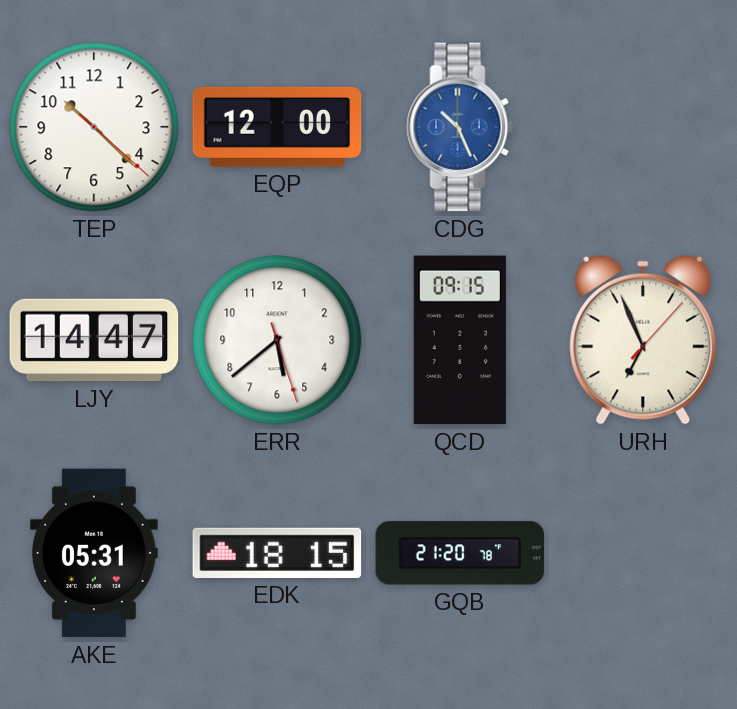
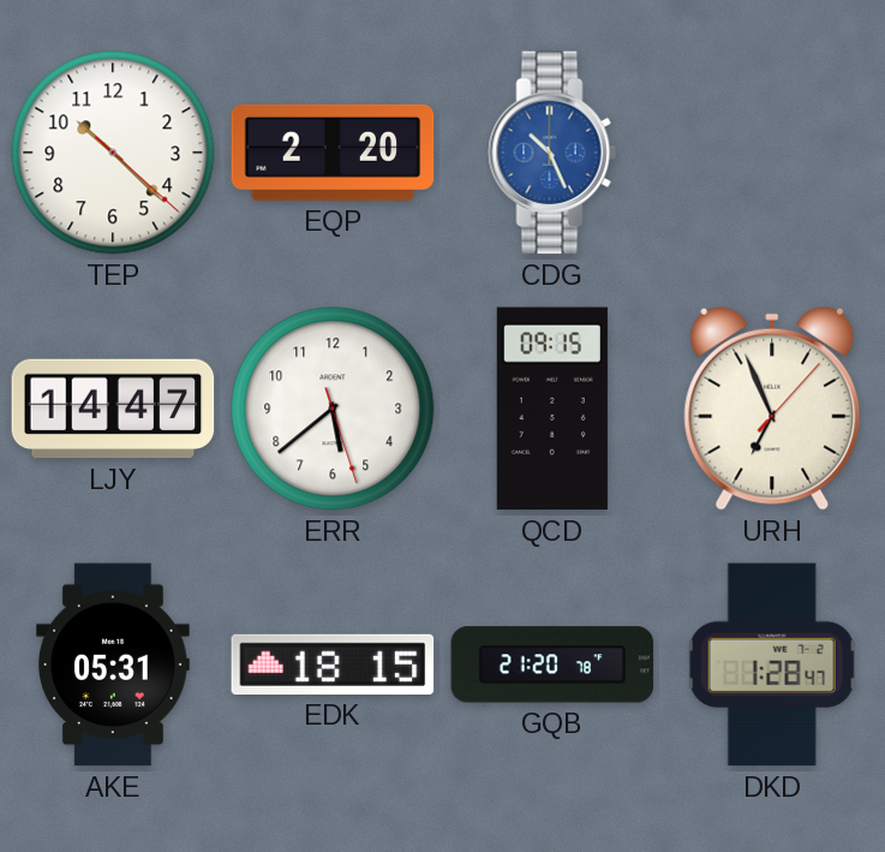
EQP: 12:00 -> 2:20
DKD: none -> 1:28
